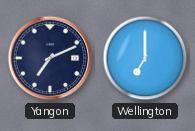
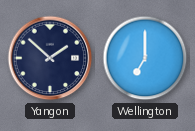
Yangon: 7:11 -> 1:52
